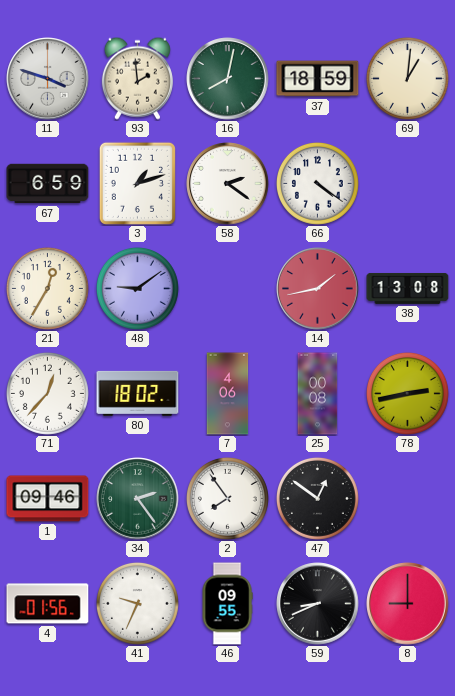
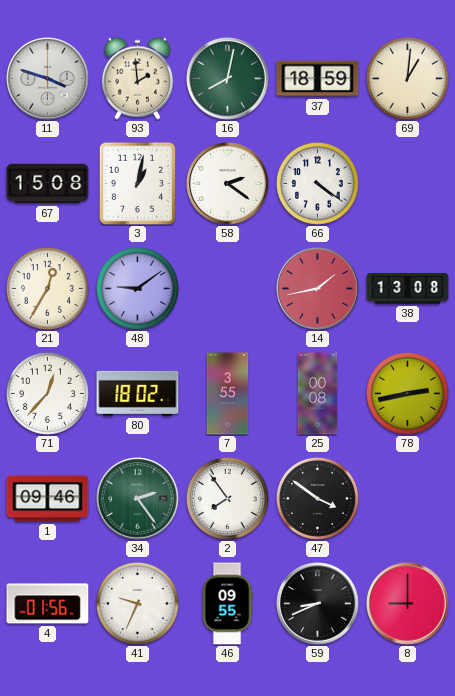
67: 6:59 -> 15:08
3: 1:12 -> 1:02
7: 4:06 -> 3:55
47: 12:51 -> 3:51
